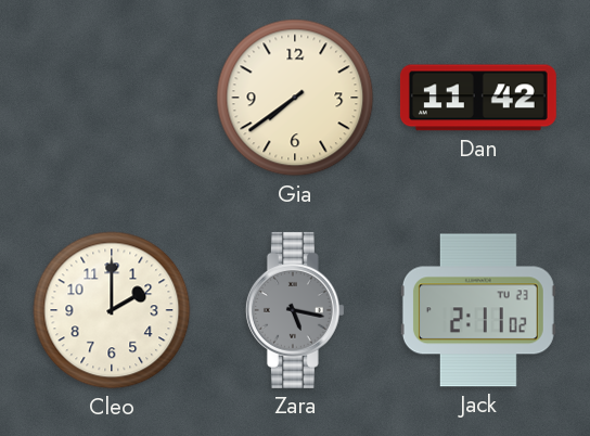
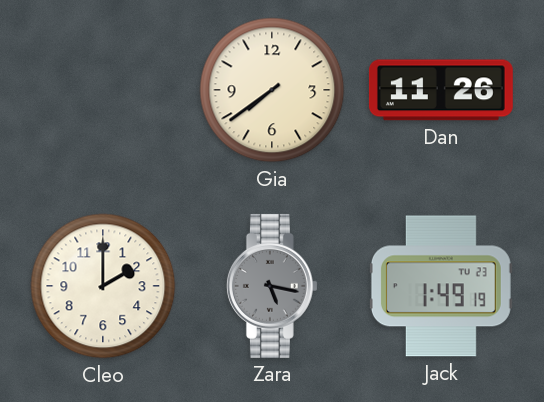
Dan: 11:42 -> 11:26
Jack: 2:11 -> 1:49
